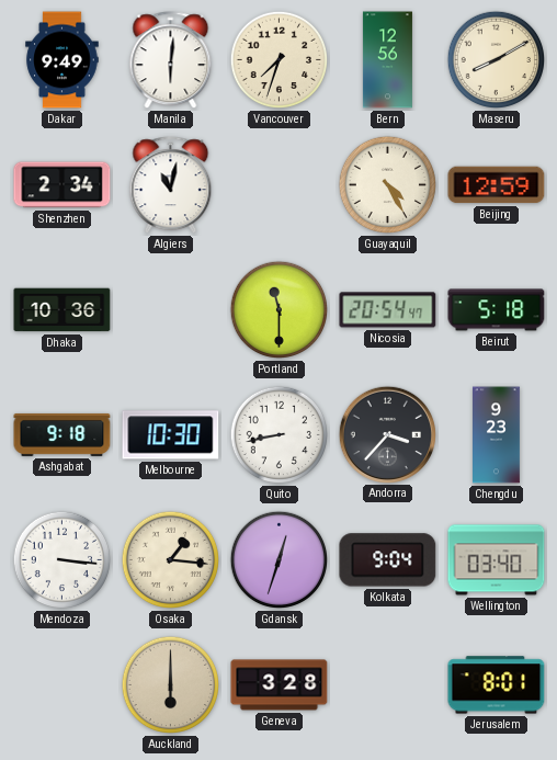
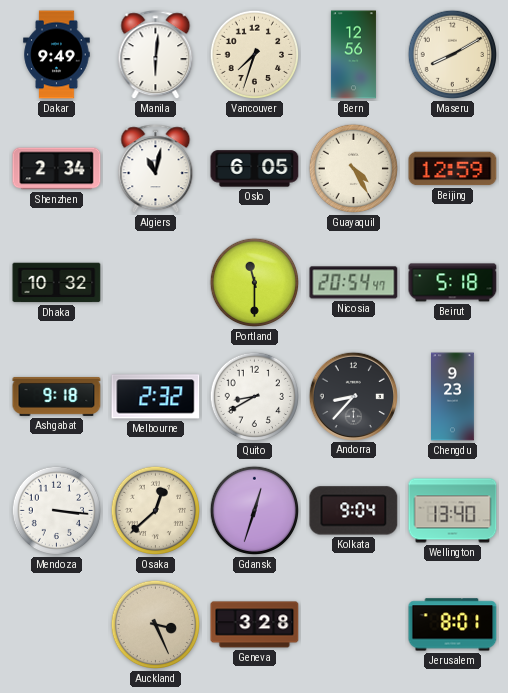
Oslo: none -> 6:05
Dhaka: 10:36 -> 10:32
Melbourne: 10:30 -> 2:32
Quito: 8:43 -> 8:40
Andorra: 3:37 -> 8:37
Osaka: 1:16 -> 12:38
Wellington: 03:40 -> 13:40
Auckland: 6:00 -> 3:26
